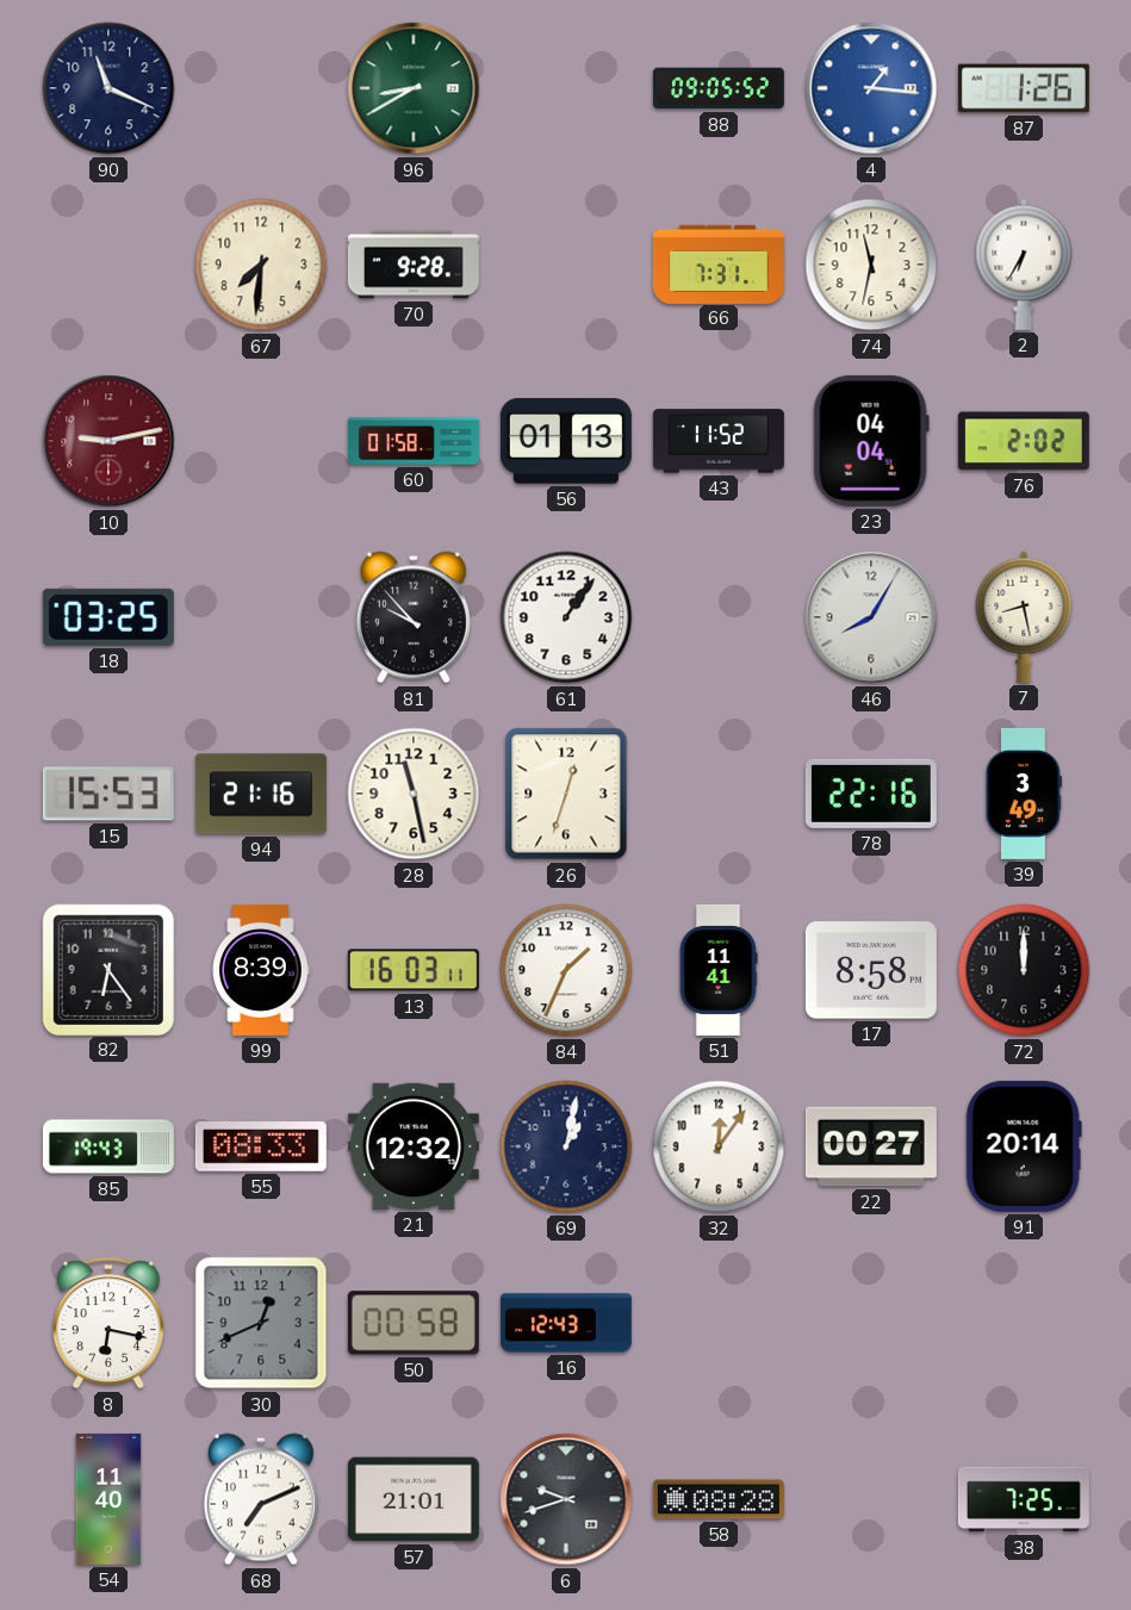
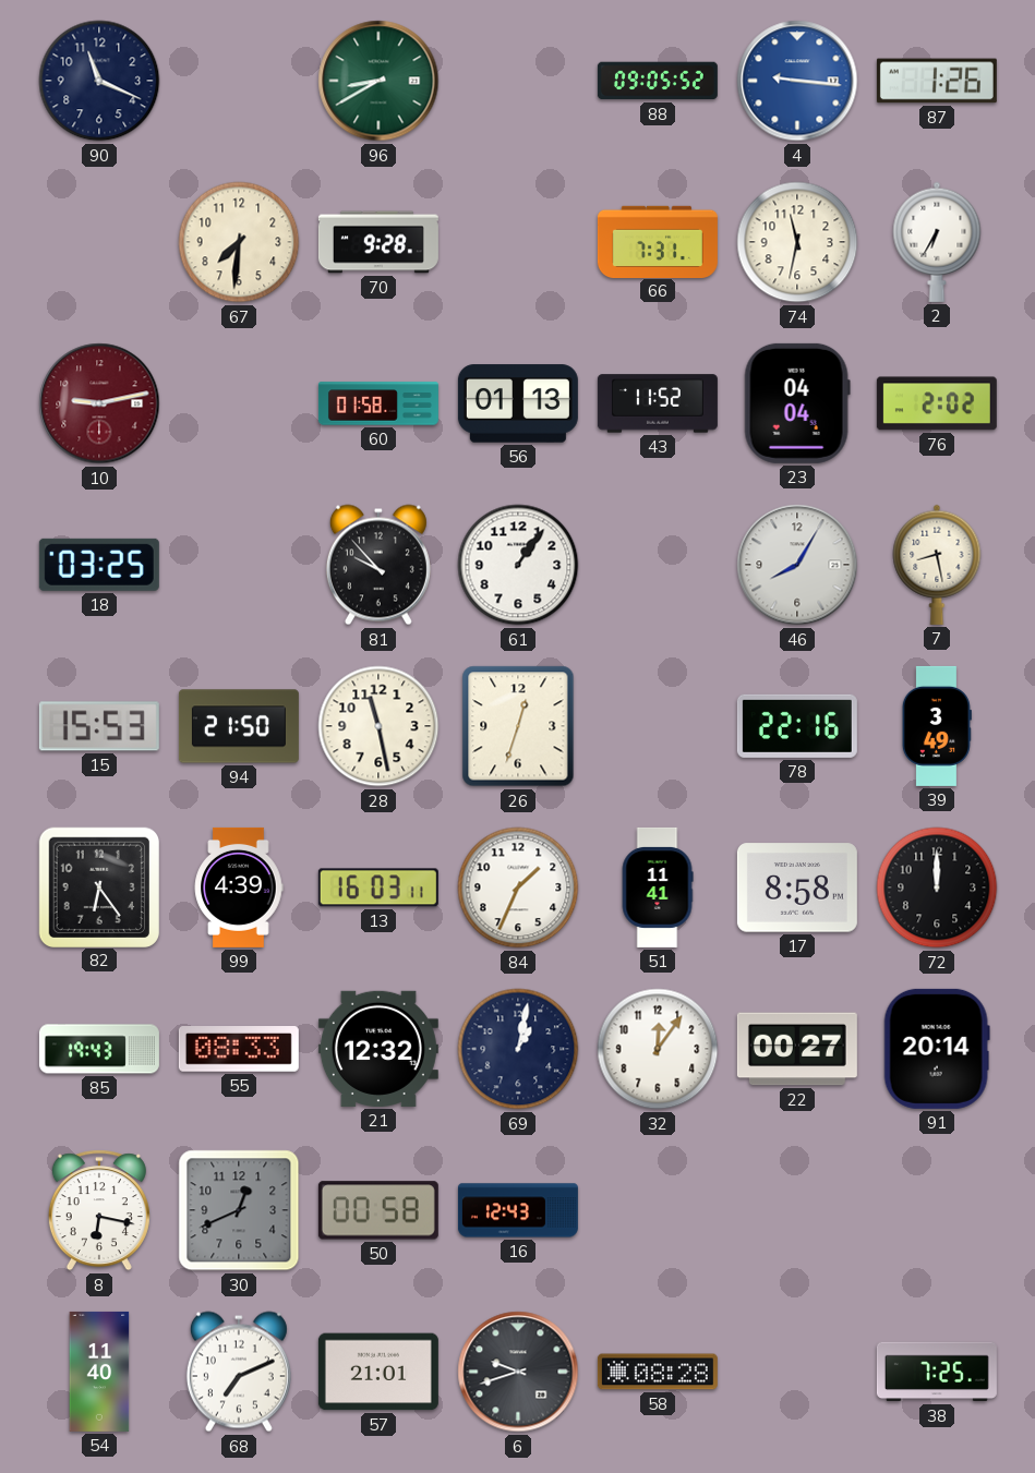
4: 1:16 -> 9:16
94: 21:16 -> 21:50
99: 8:39 -> 4:39
